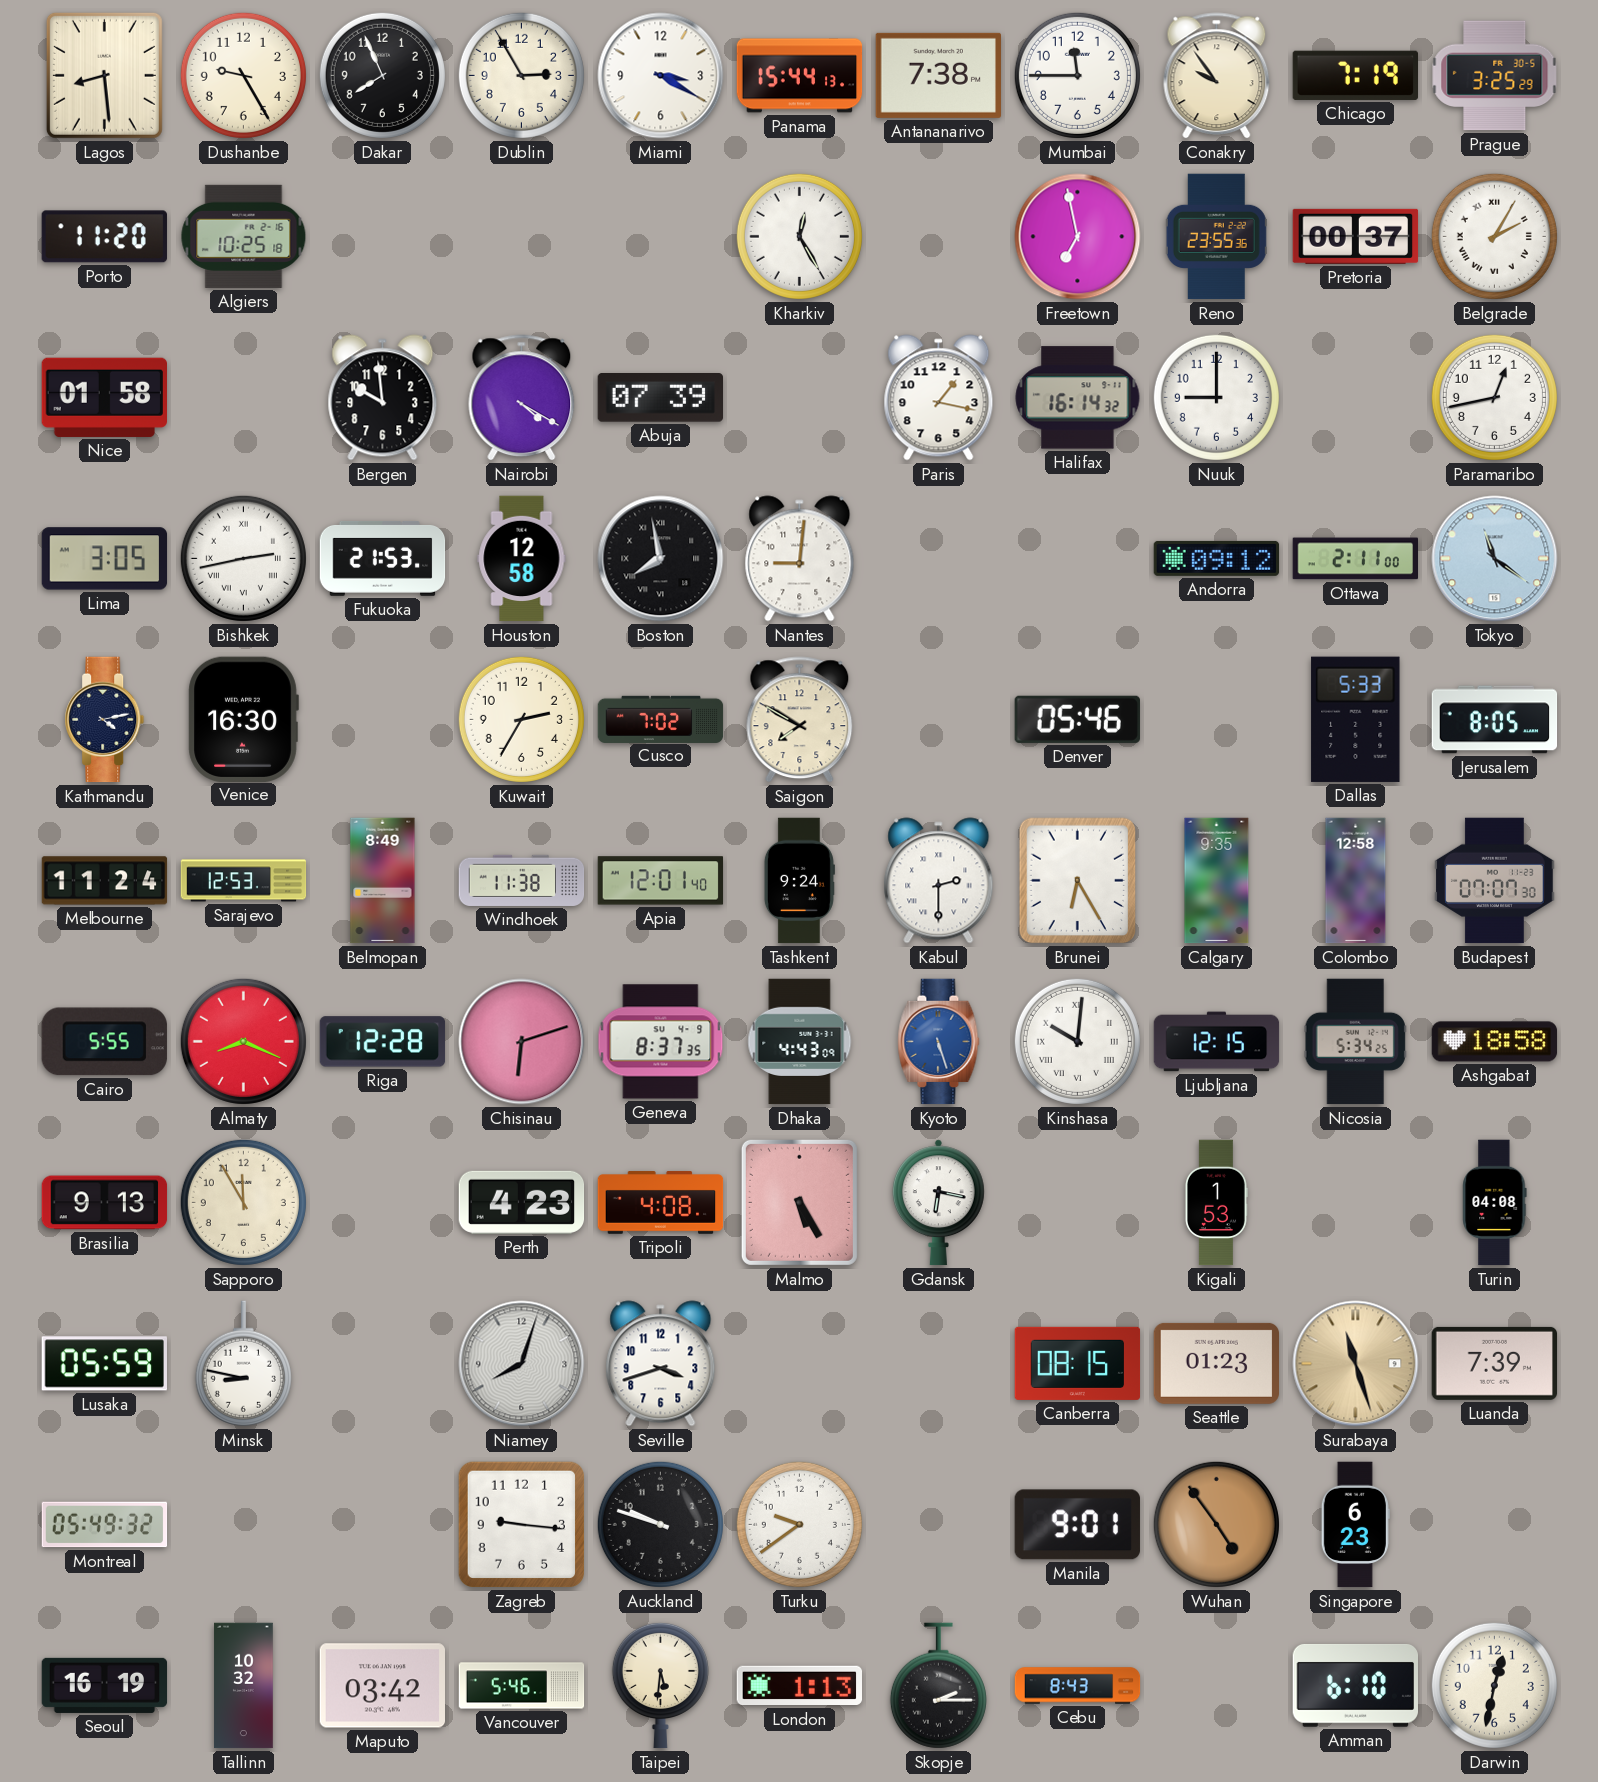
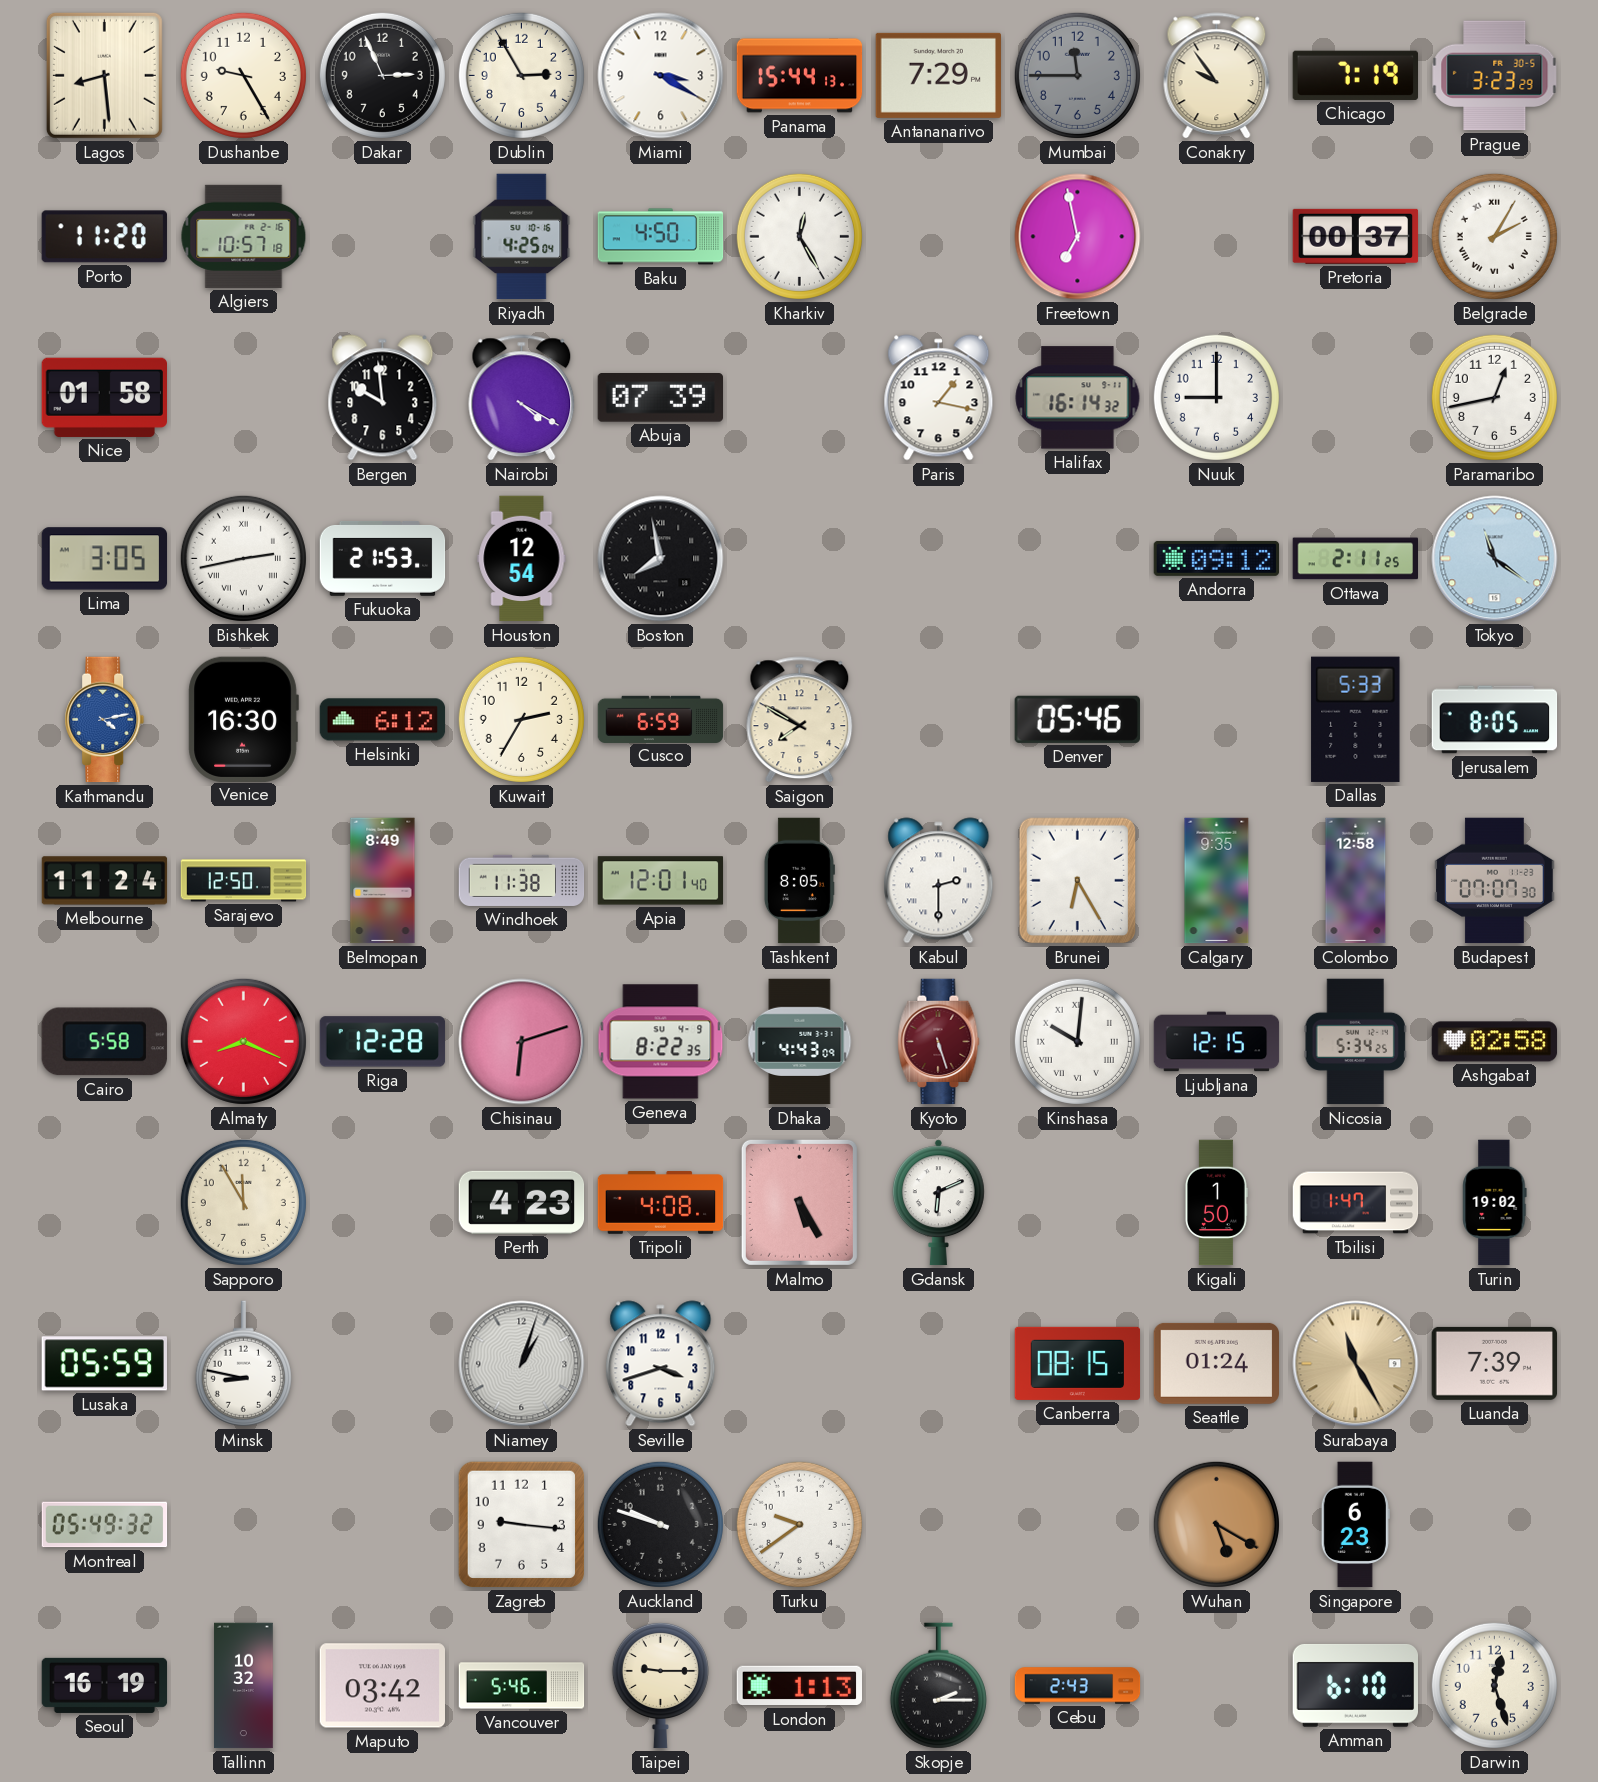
Dakar: 7:56 -> 2:56
Antananarivo: 7:38 -> 7:29
Mumbai dial: white -> grey
Prague: 3:25 -> 3:23
Algiers: 10:25 -> 10:57
Riyadh: none -> 4:25
Baku: none -> 4:50
Reno: 23:55 -> none
Houston: 12:58 -> 12:54
Nantes: 9:01 -> none
Ottawa: 2:11:00 -> 2:11:25
Kathmandu dial: navy -> blue
Helsinki: none -> 6:12
Cusco: 7:02 -> 6:59
Sarajevo: 12:53 -> 12:50
Tashkent: 9:24 -> 8:05
Cairo: 5:55 -> 5:58
Geneva: 8:37 -> 8:22
Kyoto dial: blue -> burgundy
Ashgabat: 18:58 -> 02:58
Brasilia: 9:13 -> none
Gdansk: 6:17 -> 6:11
Kigali: 1:53 -> 1:50
Tbilisi: none -> 1:47
Turin: 04:08 -> 19:02
Niamey: 8:03 -> 1:03
Seattle: 01:23 -> 01:24
Surabaya: 11:27 -> 11:25
Manila: 9:01 -> none
Wuhan: 4:54 -> 5:20
Taipei: 5:31 -> 9:15
Cebu: 8:43 -> 2:43
Darwin: 12:32 -> 12:27
